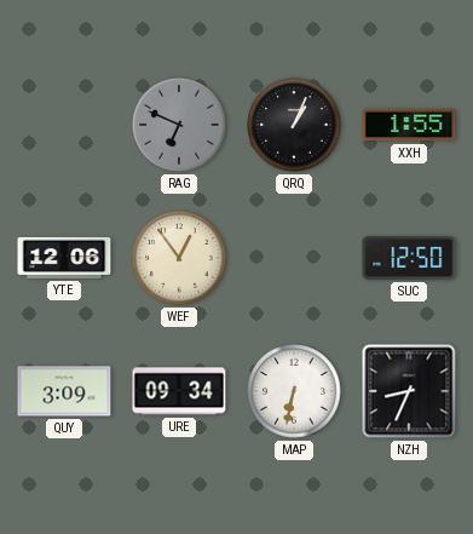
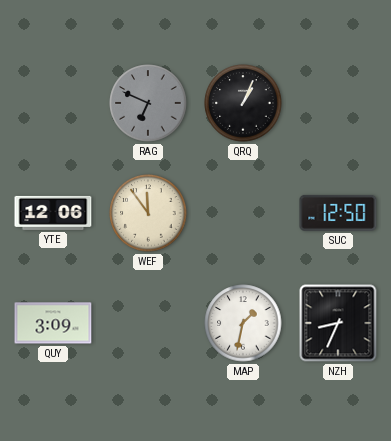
XXH: 1:55 -> none
WEF: 12:54 -> 11:54
URE: 09:34 -> none
MAP: 6:32 -> 1:32
